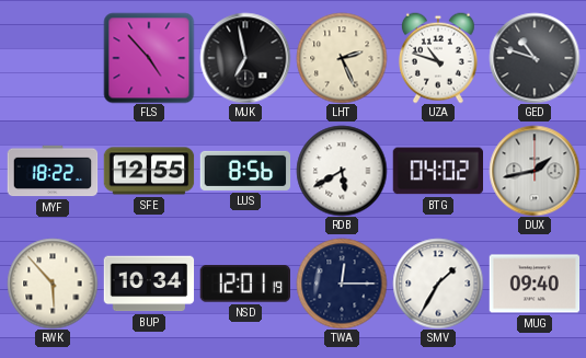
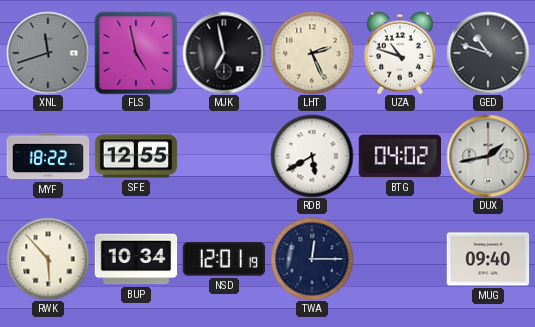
XNL: none -> 11:42
FLS: 4:53 -> 4:58
LUS: 8:56 -> none
SMV: 1:35 -> none
